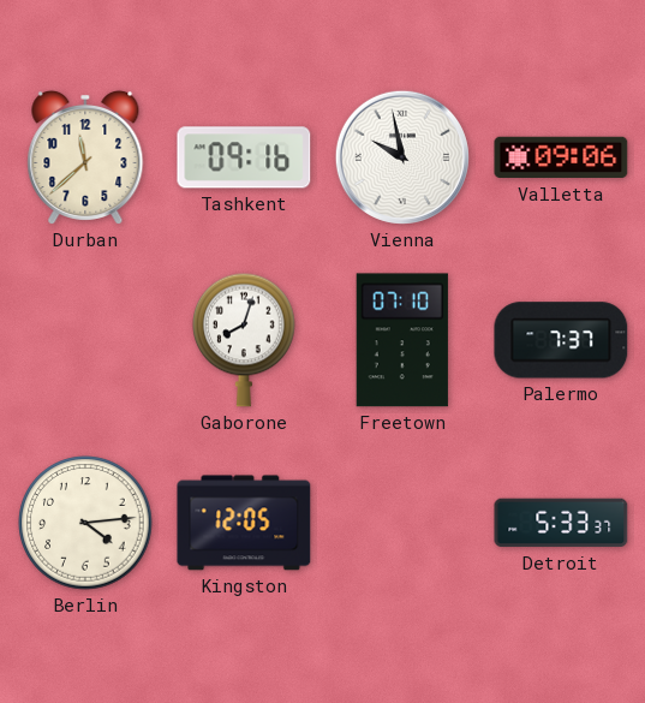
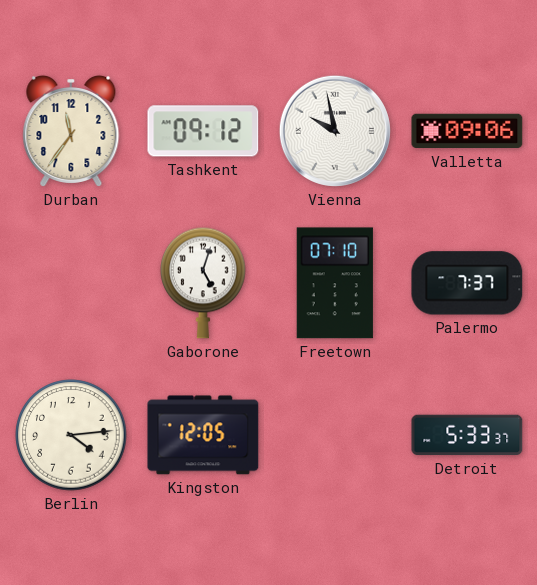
Durban: 11:38 -> 11:36
Tashkent: 09:16 -> 09:12
Gaborone: 8:03 -> 5:03
